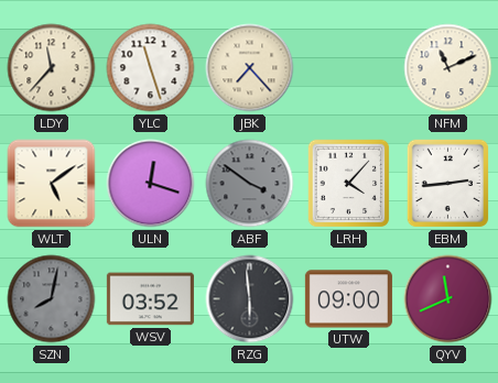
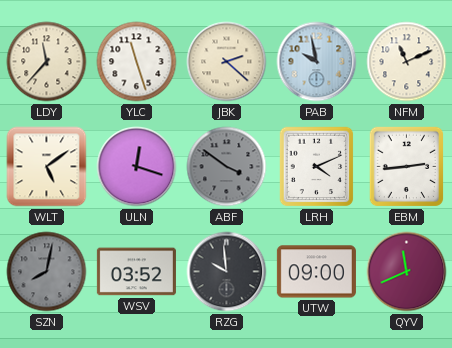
JBK: 7:23 -> 2:22
PAB: none -> 9:58
LRH: 4:07 -> 4:11
RZG: 5:59 -> 9:59
